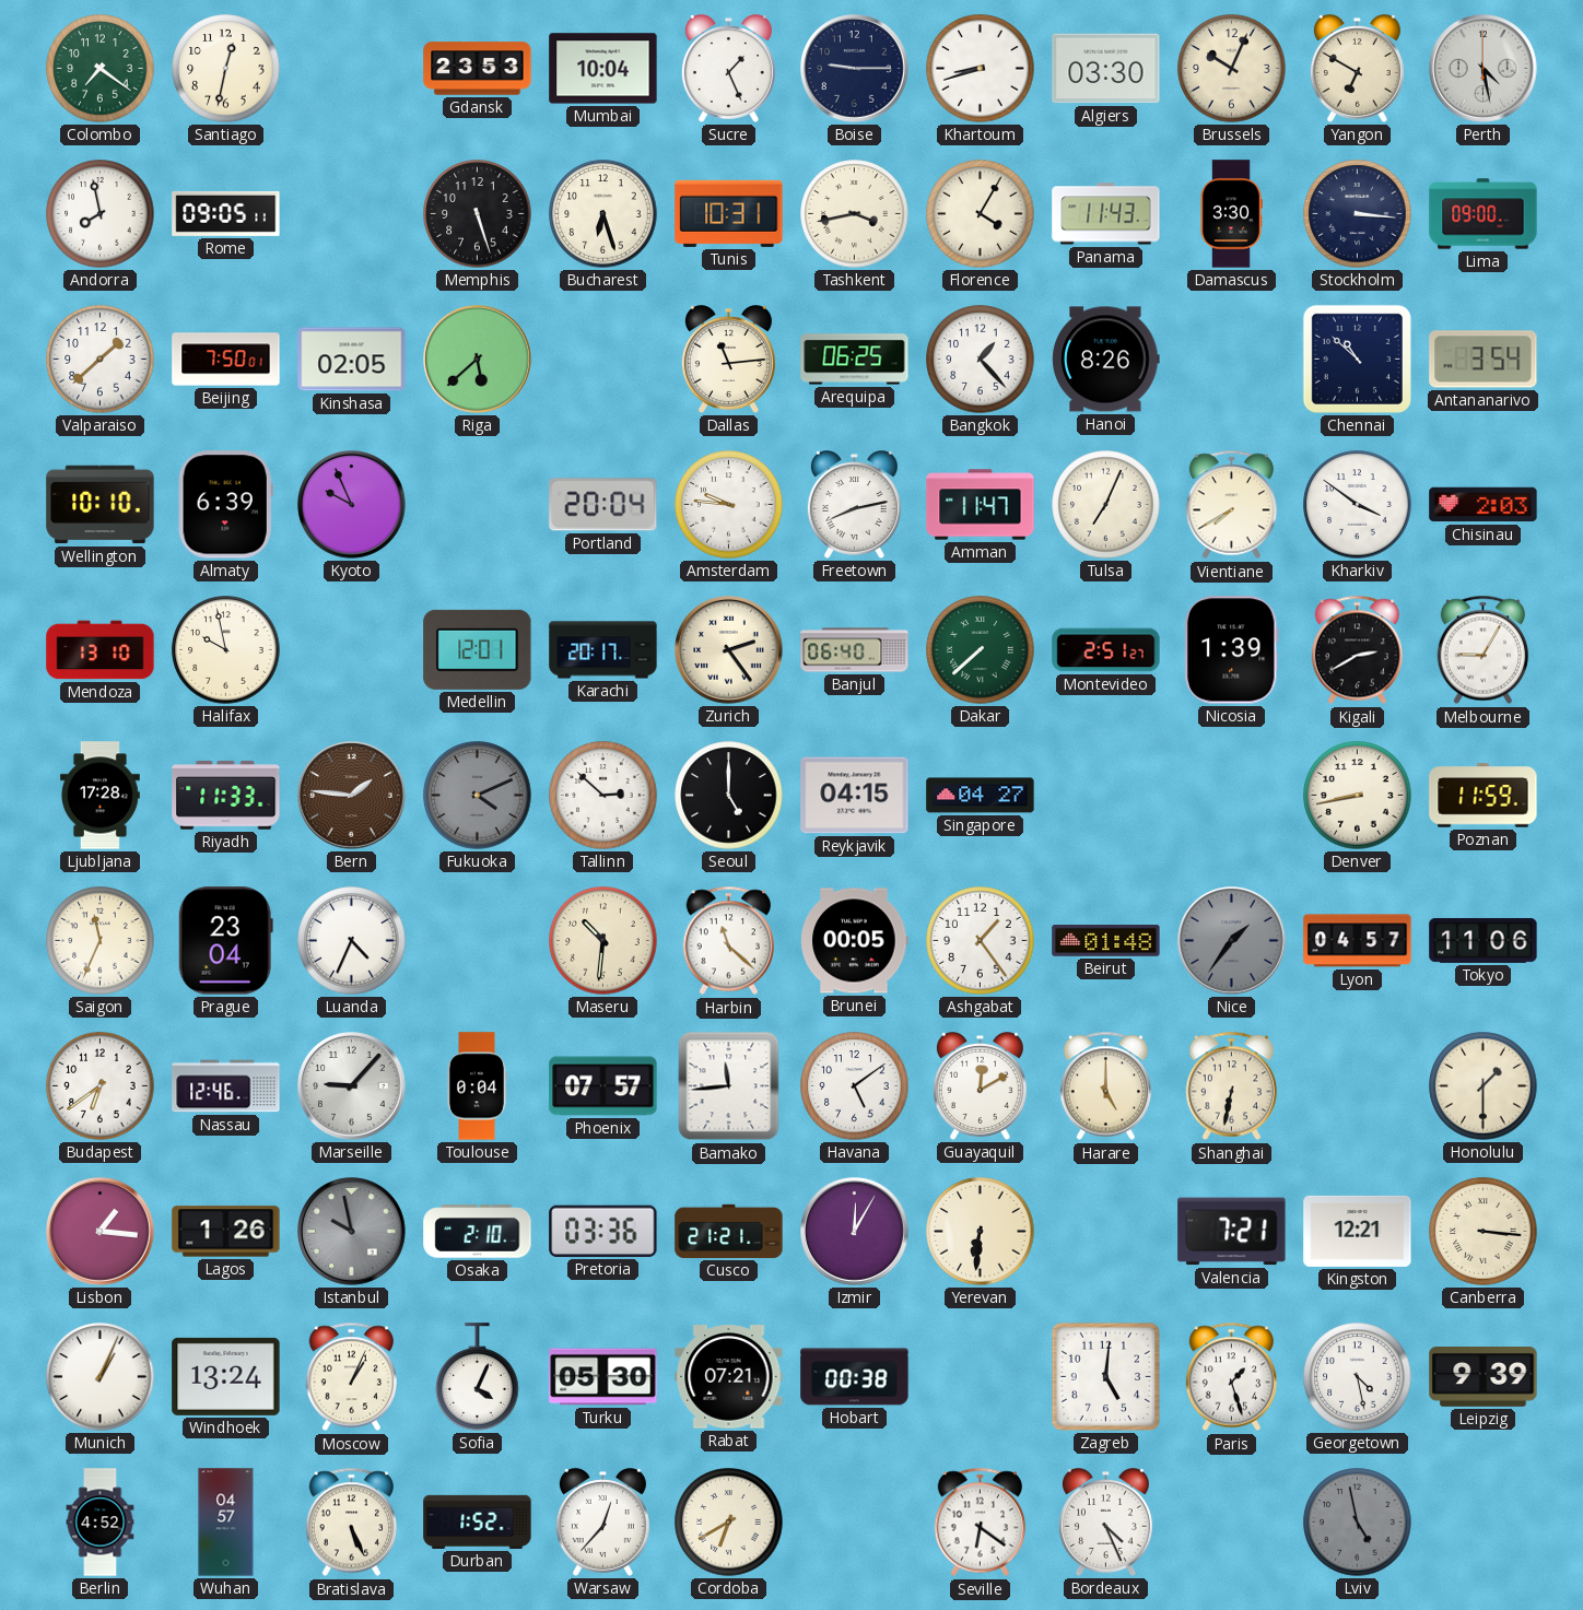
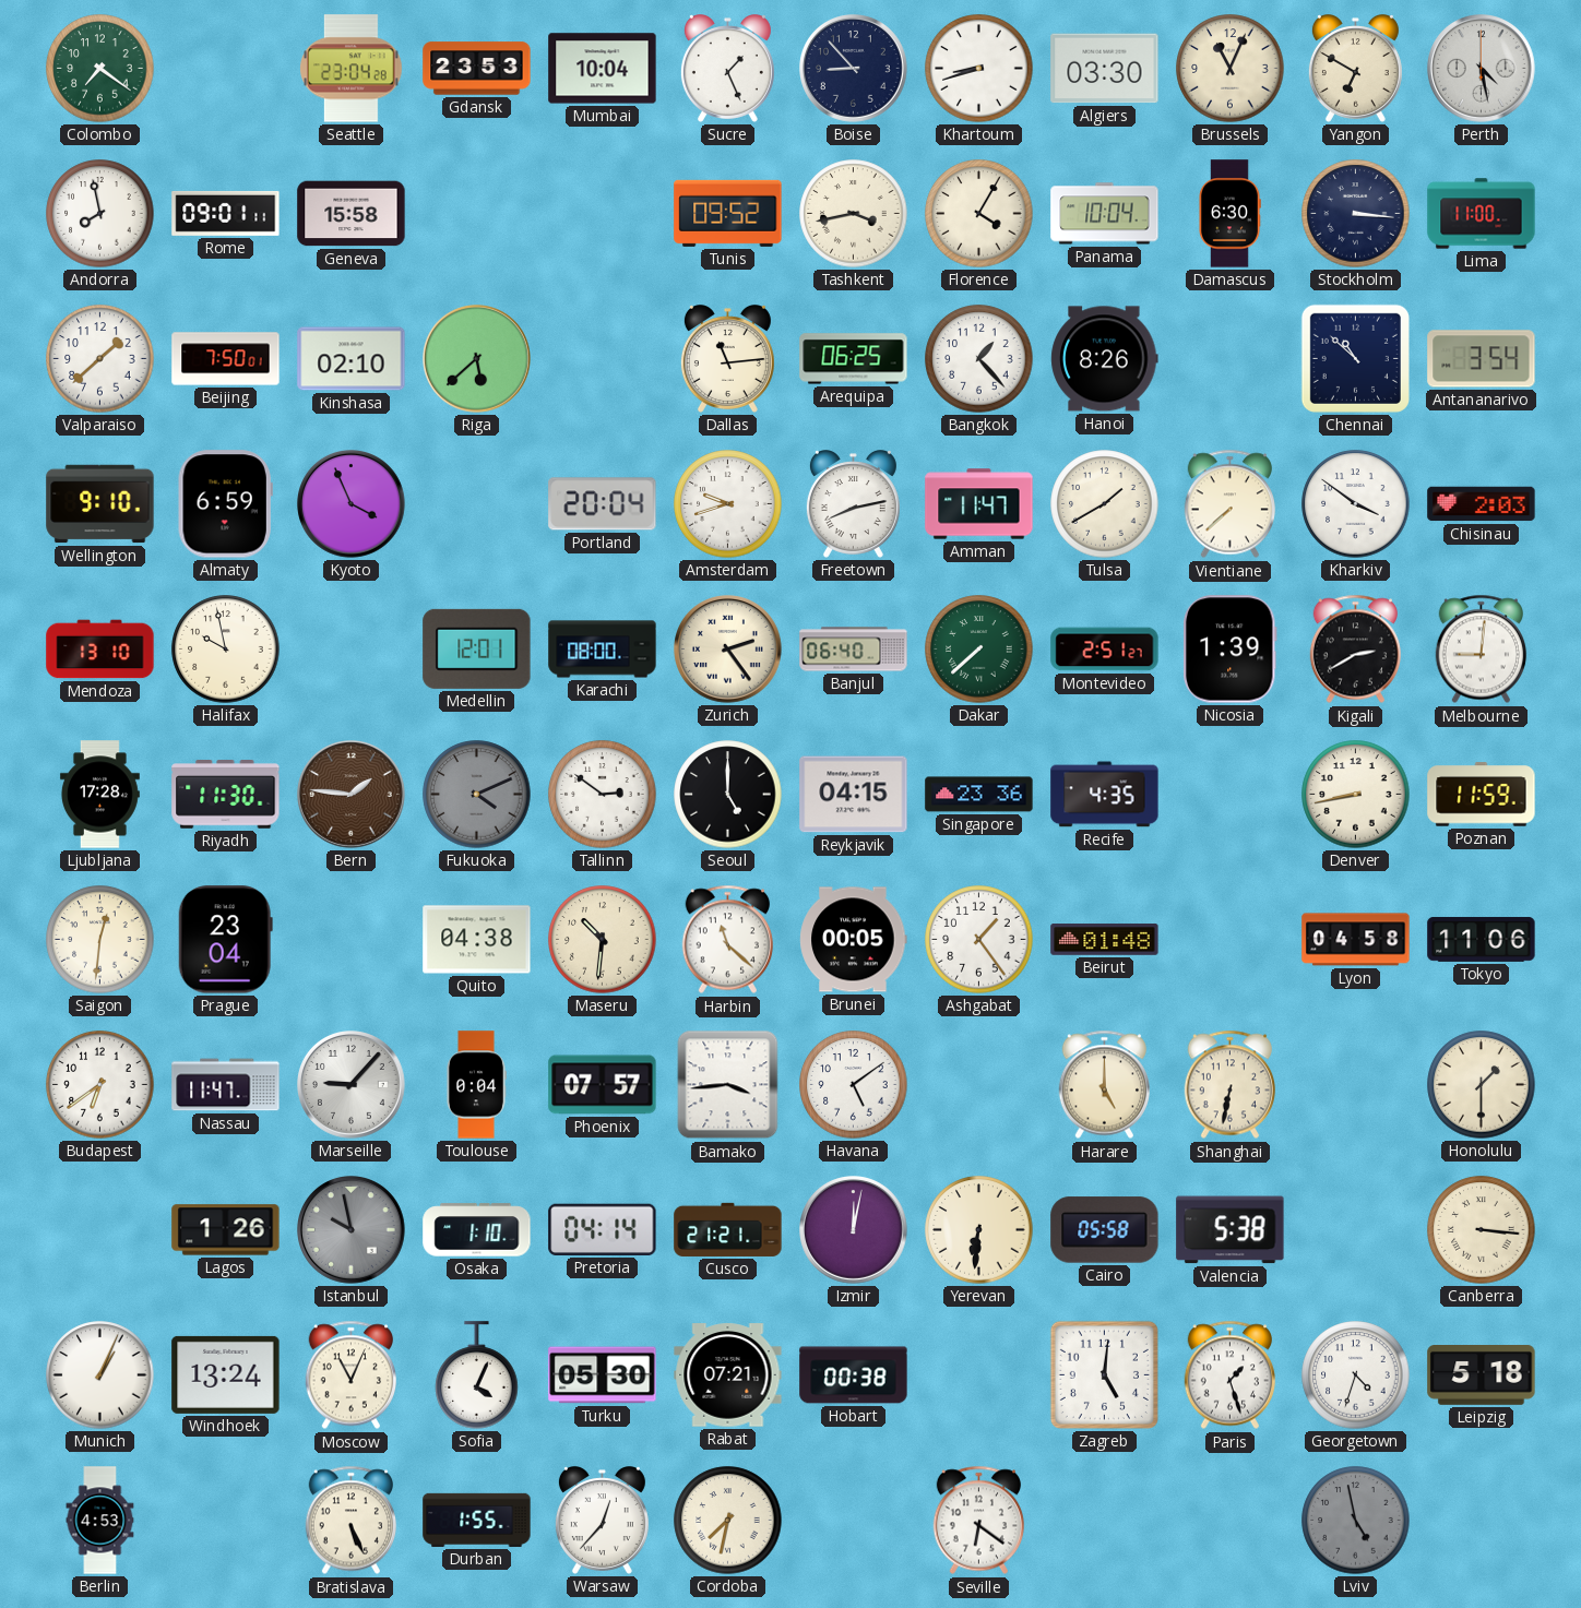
Santiago: 12:32 -> none
Seattle: none -> 23:04
Boise: 9:15 -> 8:53
Brussels: 10:04 -> 11:04
Rome: 09:05 -> 09:01
Geneva: none -> 15:58
Memphis: 5:27 -> none
Bucharest: 6:27 -> none
Tunis: 10:31 -> 09:52
Panama: 11:43 -> 10:04
Damascus: 3:30 -> 6:30
Lima: 09:00 -> 11:00
Kinshasa: 02:05 -> 02:10
Wellington: 10:10 -> 9:10
Almaty: 6:39 -> 6:59
Kyoto: 9:56 -> 3:56
Amsterdam: 9:46 -> 9:42
Tulsa: 7:04 -> 1:40
Vientiane: 7:40 -> 7:38
Karachi: 20:17 -> 08:00
Melbourne: 9:05 -> 9:01
Riyadh: 11:33 -> 11:30
Tallinn: 2:52 -> 2:51
Singapore: 04:27 -> 23:36
Recife: none -> 4:35
Saigon: 11:34 -> 12:31
Luanda: 4:34 -> none
Quito: none -> 04:38
Nice: 1:36 -> none
Lyon: 04:57 -> 04:58
Nassau: 12:46 -> 11:47
Bamako: 11:44 -> 3:44
Guayaquil: 12:10 -> none
Lisbon: 1:16 -> none
Osaka: 2:10 -> 1:10
Pretoria: 03:36 -> 04:14
Izmir: 12:05 -> 12:02
Cairo: none -> 05:58
Valencia: 7:21 -> 5:38
Kingston: 12:21 -> none
Moscow: 1:04 -> 11:04
Georgetown: 4:28 -> 4:33
Leipzig: 9:39 -> 5:18
Berlin: 4:52 -> 4:53
Wuhan: 04:57 -> none
Durban: 1:52 -> 1:55
Cordoba: 6:40 -> 7:32
Bordeaux: 4:26 -> none
